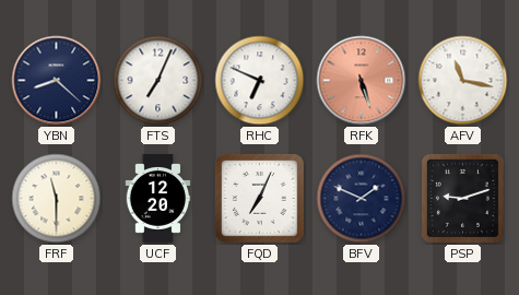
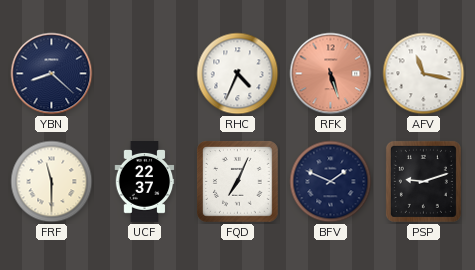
FTS: 7:04 -> none
RHC: 6:49 -> 4:34
UCF: 12:20 -> 22:37
